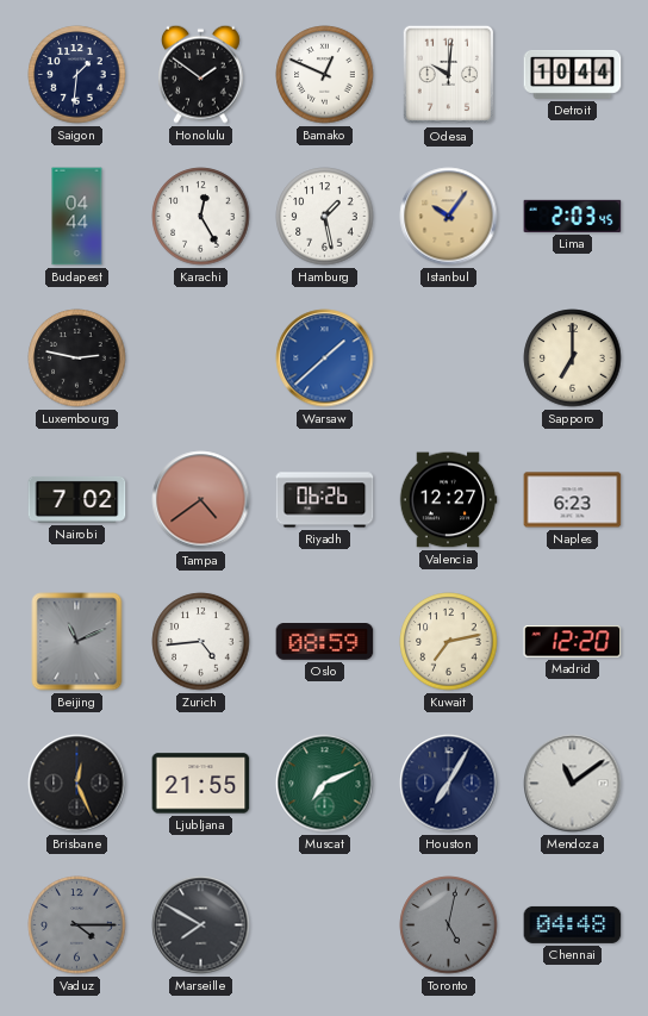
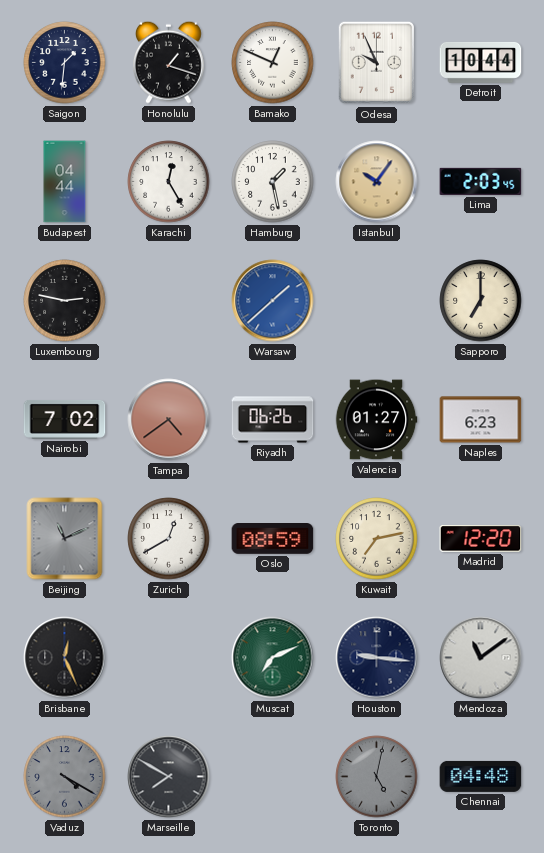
Honolulu: 1:51 -> 1:18
Odesa: 10:01 -> 9:56
Valencia: 12:27 -> 01:27
Zurich: 4:44 -> 12:40
Ljubljana: 21:55 -> none
Houston: 7:05 -> 9:16
Vaduz: 4:15 -> 4:20
